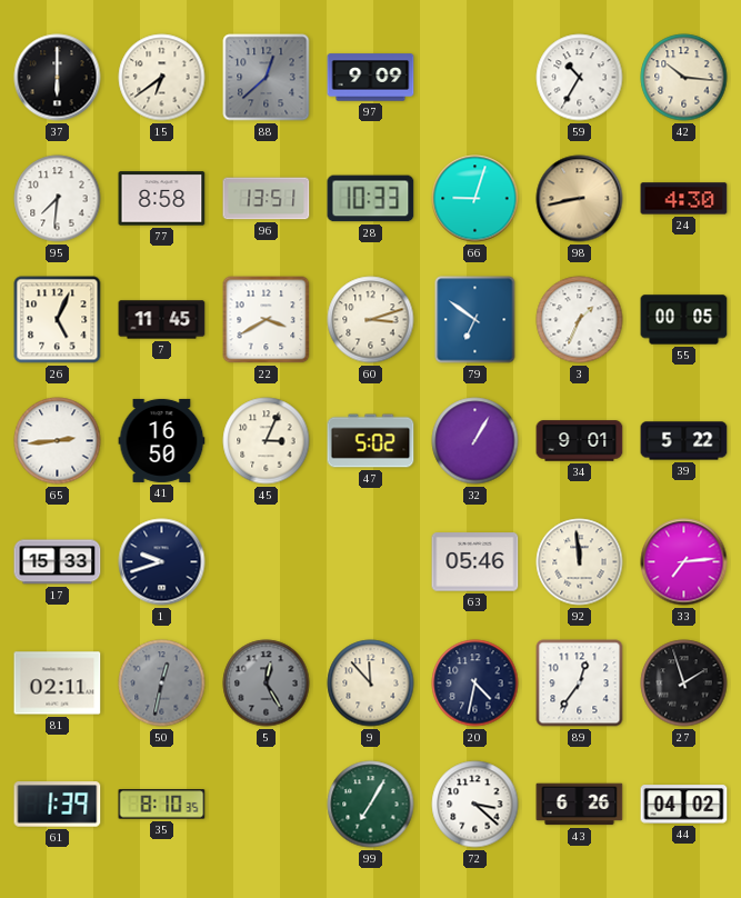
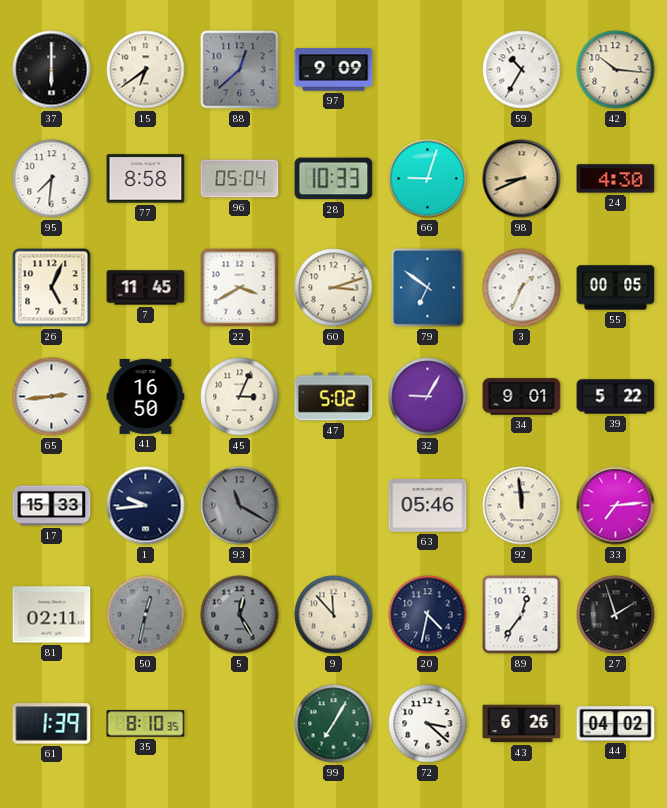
96: 13:51 -> 05:04
98: 8:43 -> 8:41
32: 1:05 -> 9:05
1: 9:42 -> 9:44
93: none -> 11:20
